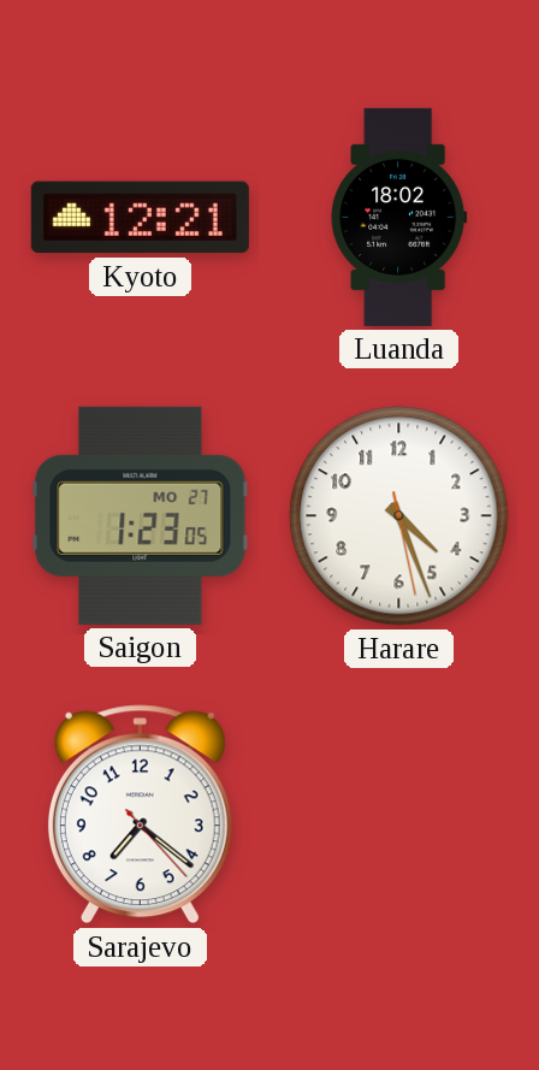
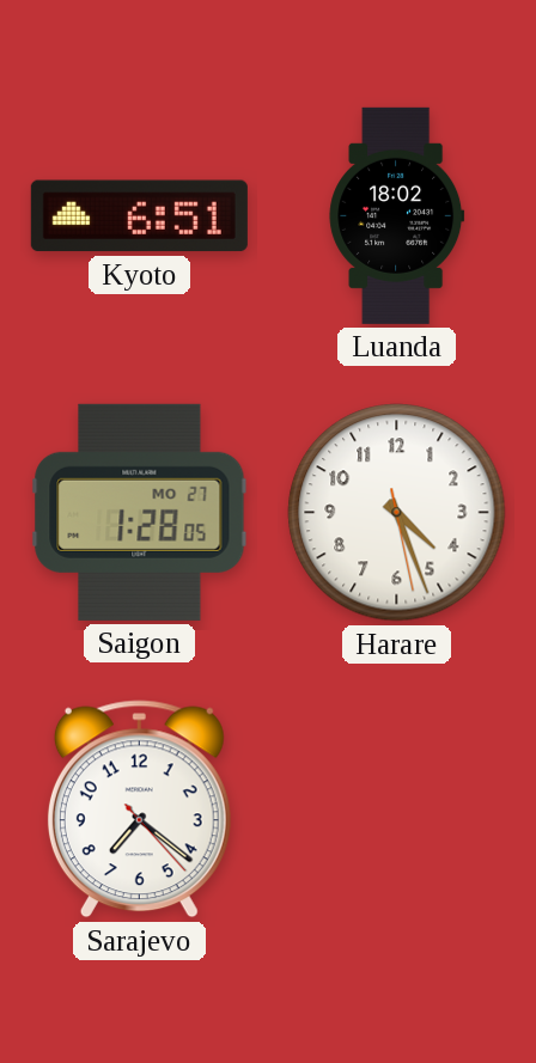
Kyoto: 12:21 -> 6:51
Saigon: 1:23 -> 1:28
